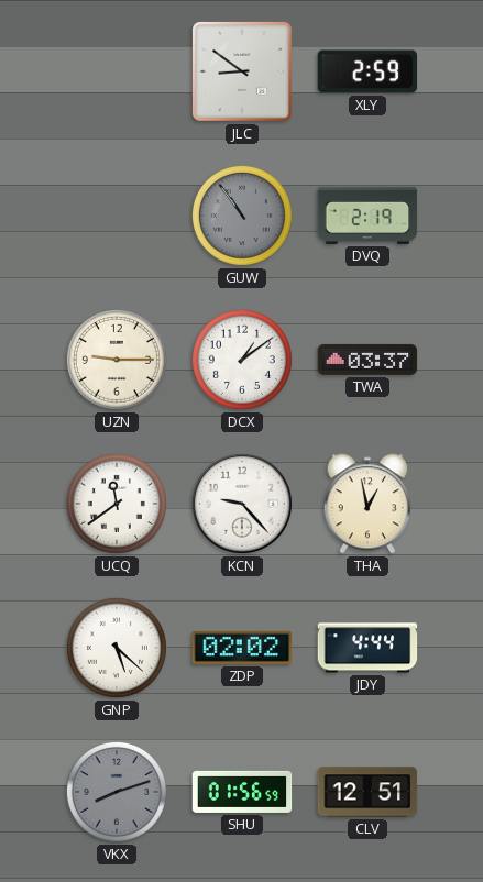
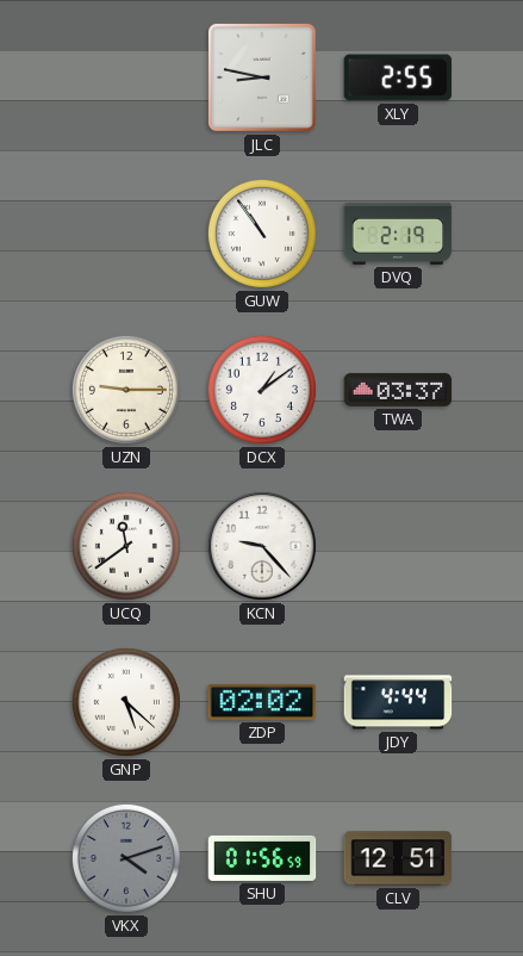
JLC: 8:51 -> 8:47
XLY: 2:59 -> 2:55
GUW dial: grey -> white
THA: 12:58 -> none
VKX: 8:12 -> 4:12
